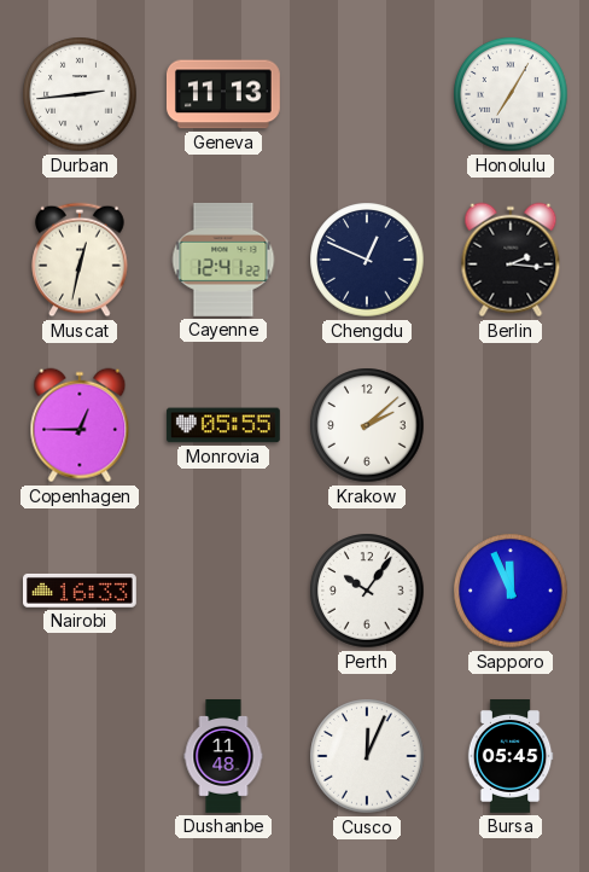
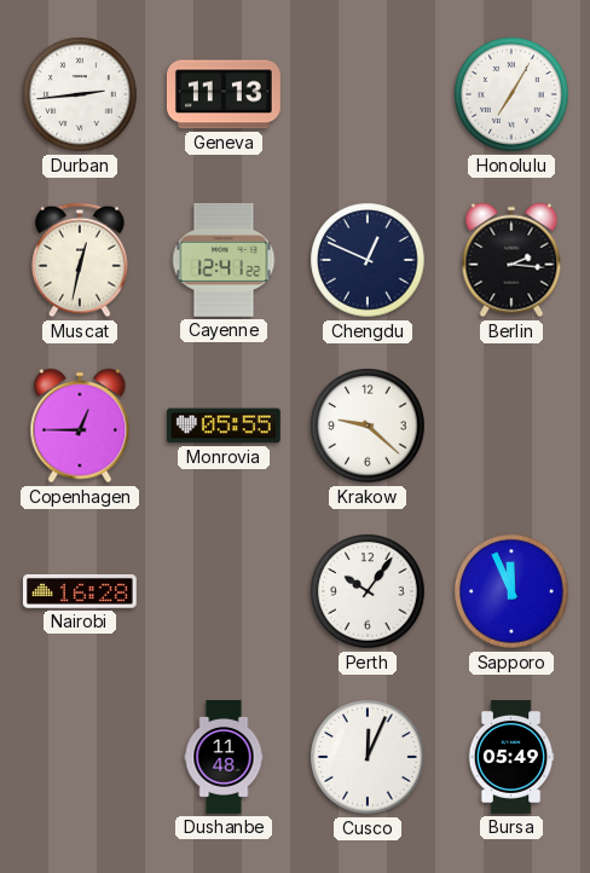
Krakow: 2:08 -> 9:22
Nairobi: 16:33 -> 16:28
Bursa: 05:45 -> 05:49
